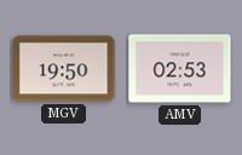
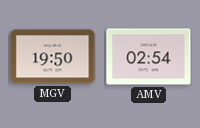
AMV: 02:53 -> 02:54
